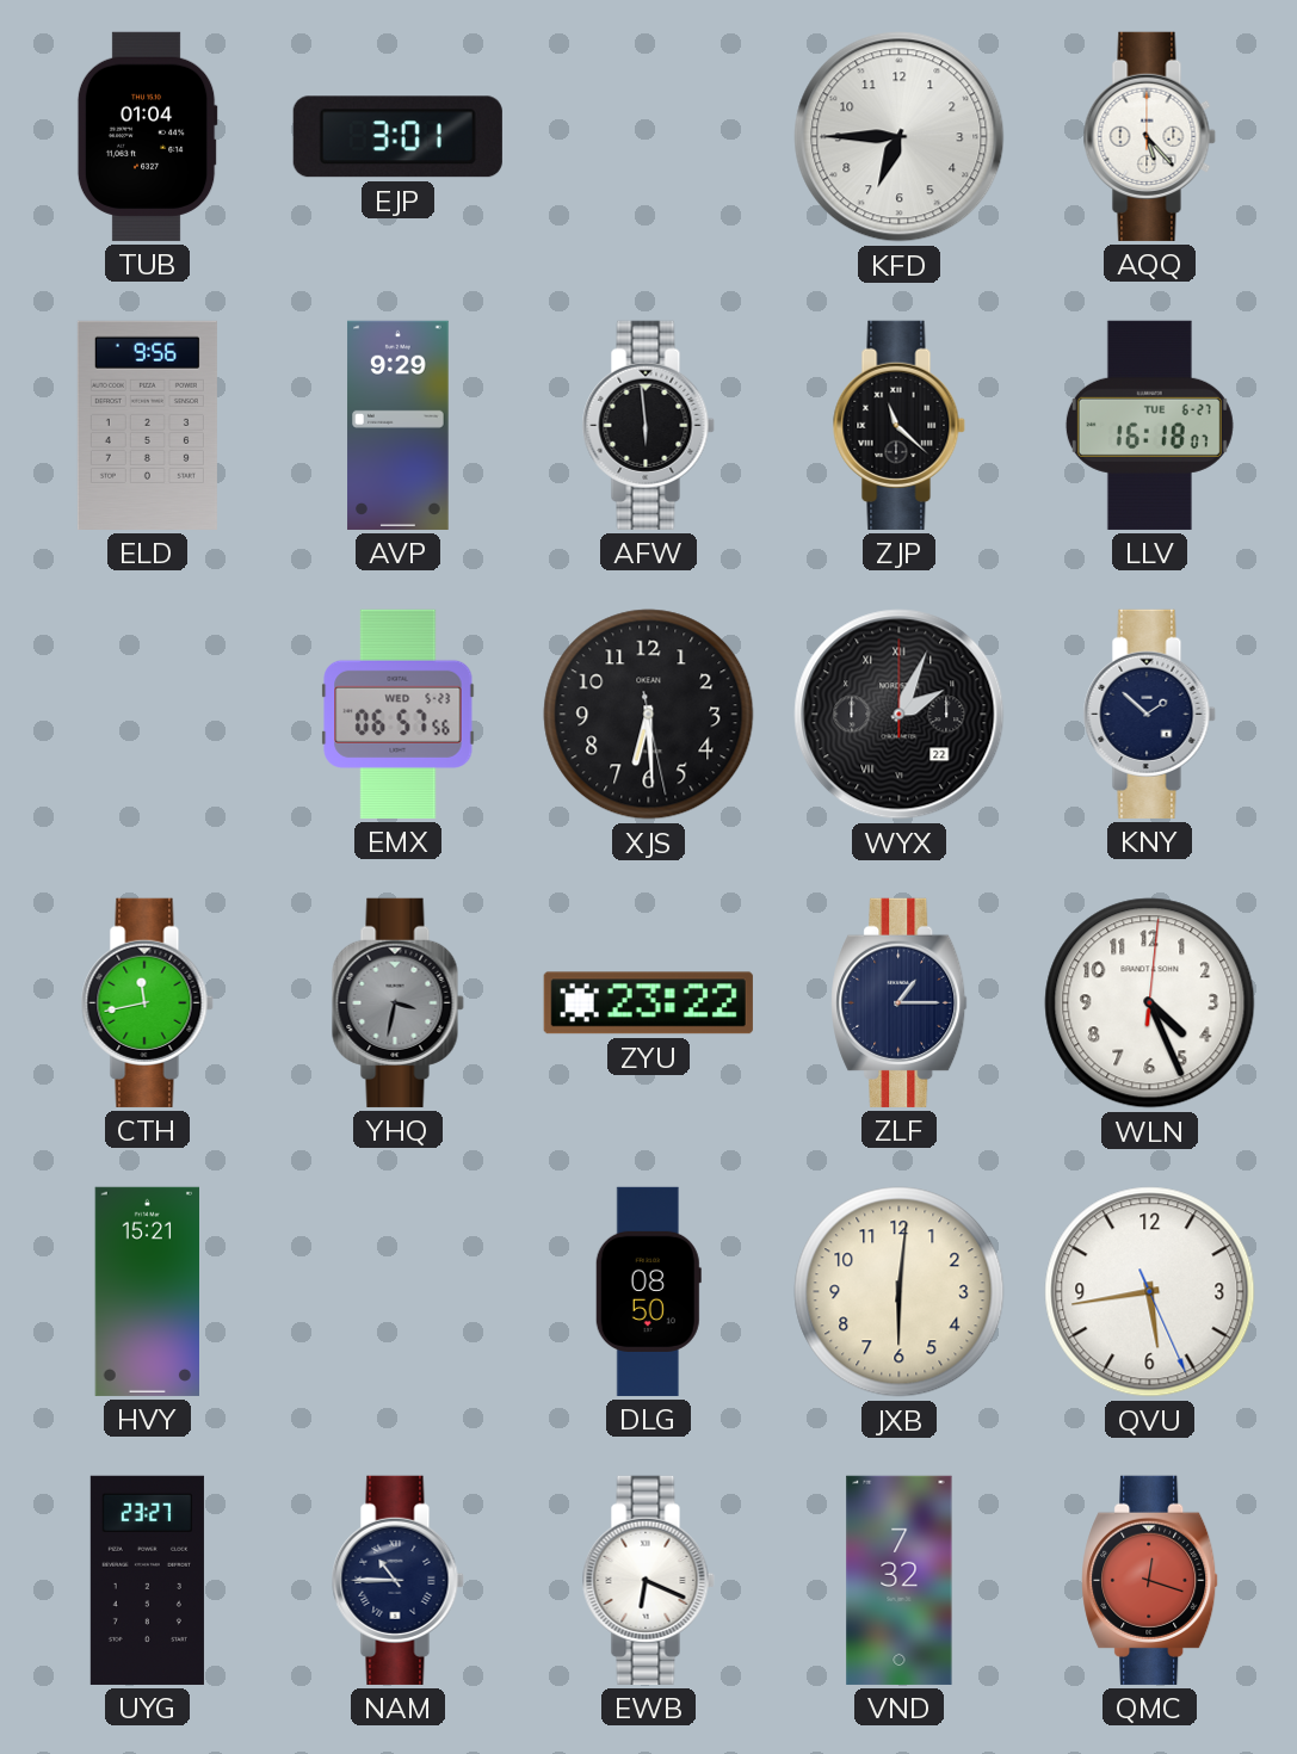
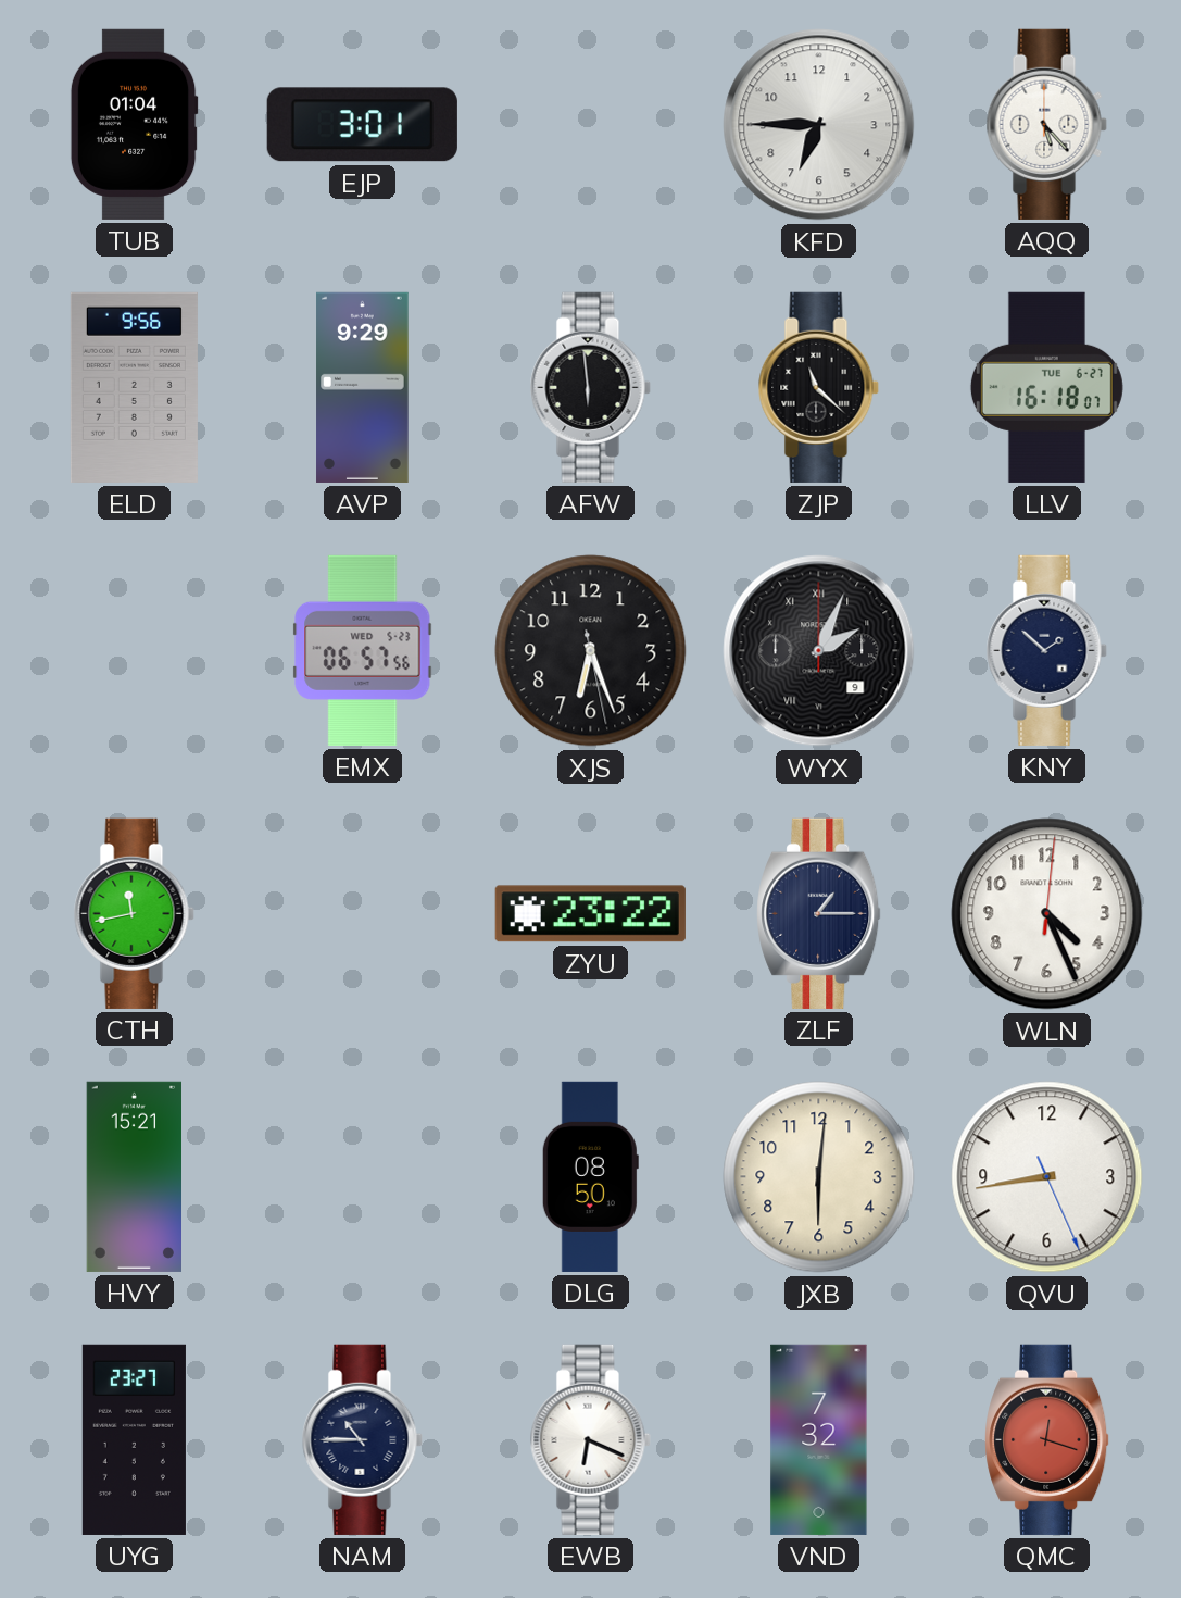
XJS: 6:29 -> 6:26
WYX date: 22 -> 9
YHQ: 3:32 -> none
QVU: 5:43 -> 8:43
